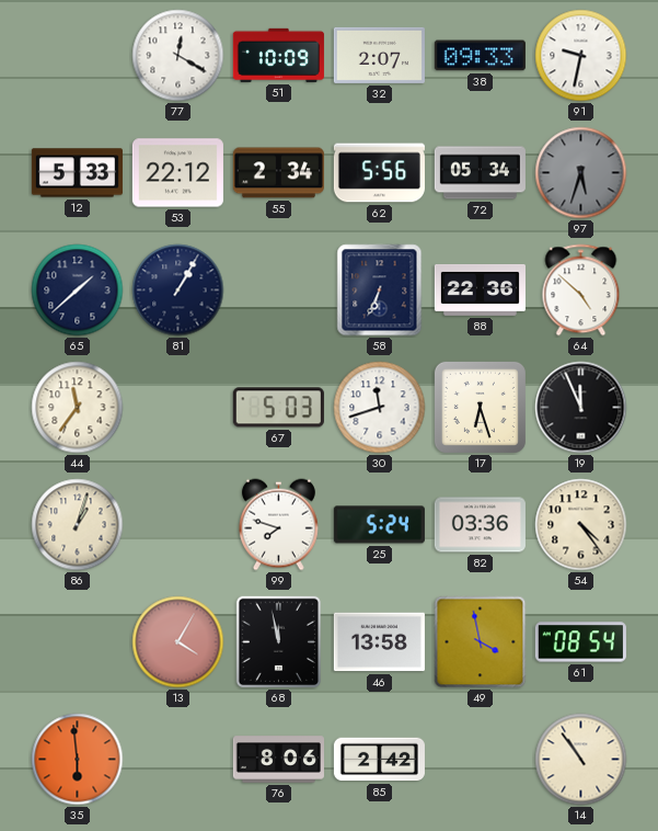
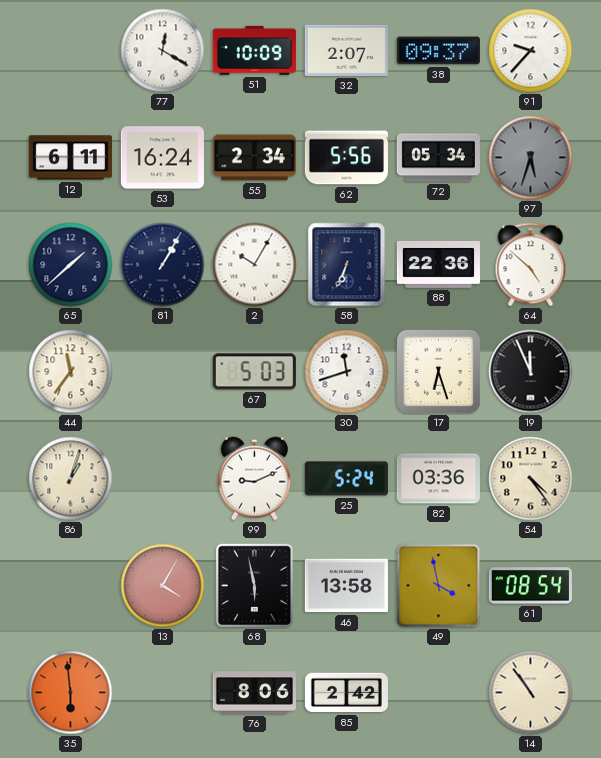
38: 09:33 -> 09:37
91: 9:32 -> 9:37
12: 5:33 -> 6:11
53: 22:12 -> 16:24
2: none -> 10:05
99: 7:48 -> 9:11
68: 11:58 -> 5:58
